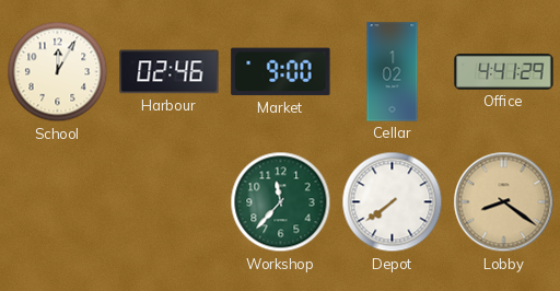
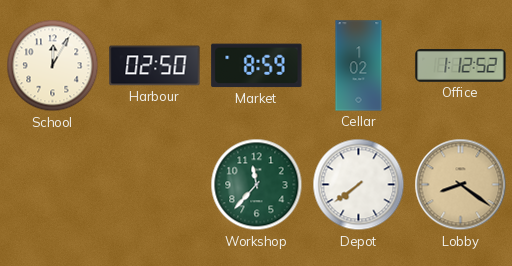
Harbour: 02:46 -> 02:50
Market: 9:00 -> 8:59
Office: 4:41 -> 1:12
